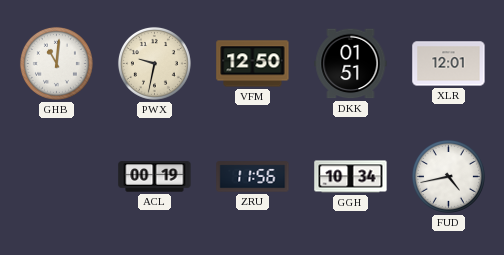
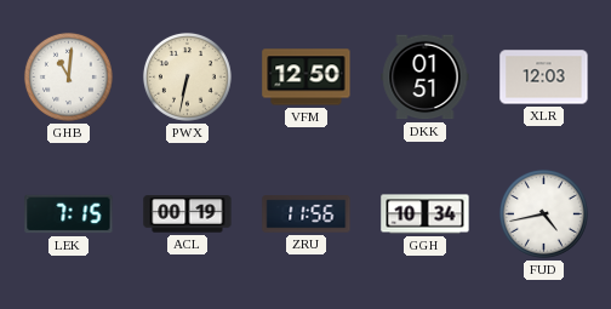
PWX: 9:32 -> 6:32
XLR: 12:01 -> 12:03
LEK: none -> 7:15
